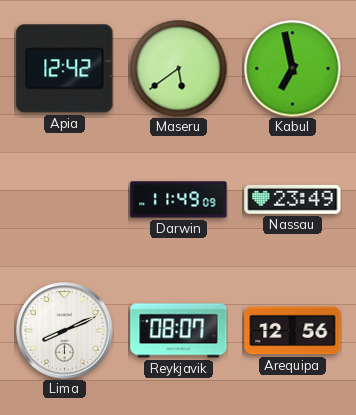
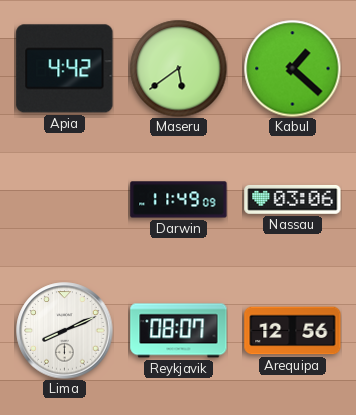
Apia: 12:42 -> 4:42
Kabul: 6:58 -> 1:22
Nassau: 23:49 -> 03:06
